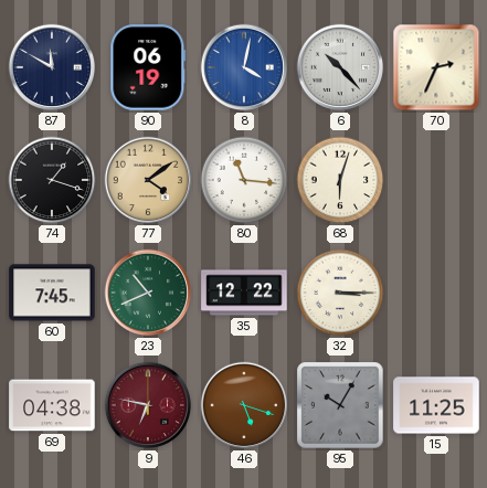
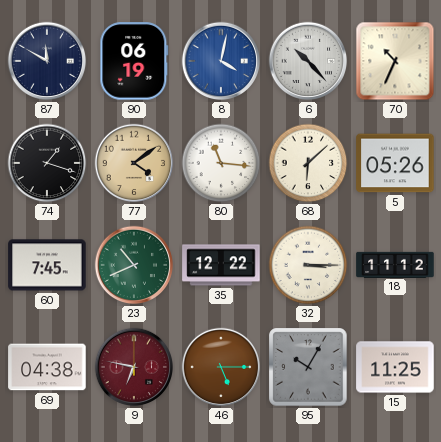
70: 2:34 -> 10:34
68: 6:03 -> 6:08
5: none -> 05:26
18: none -> 11:12
46: 5:18 -> 5:15
